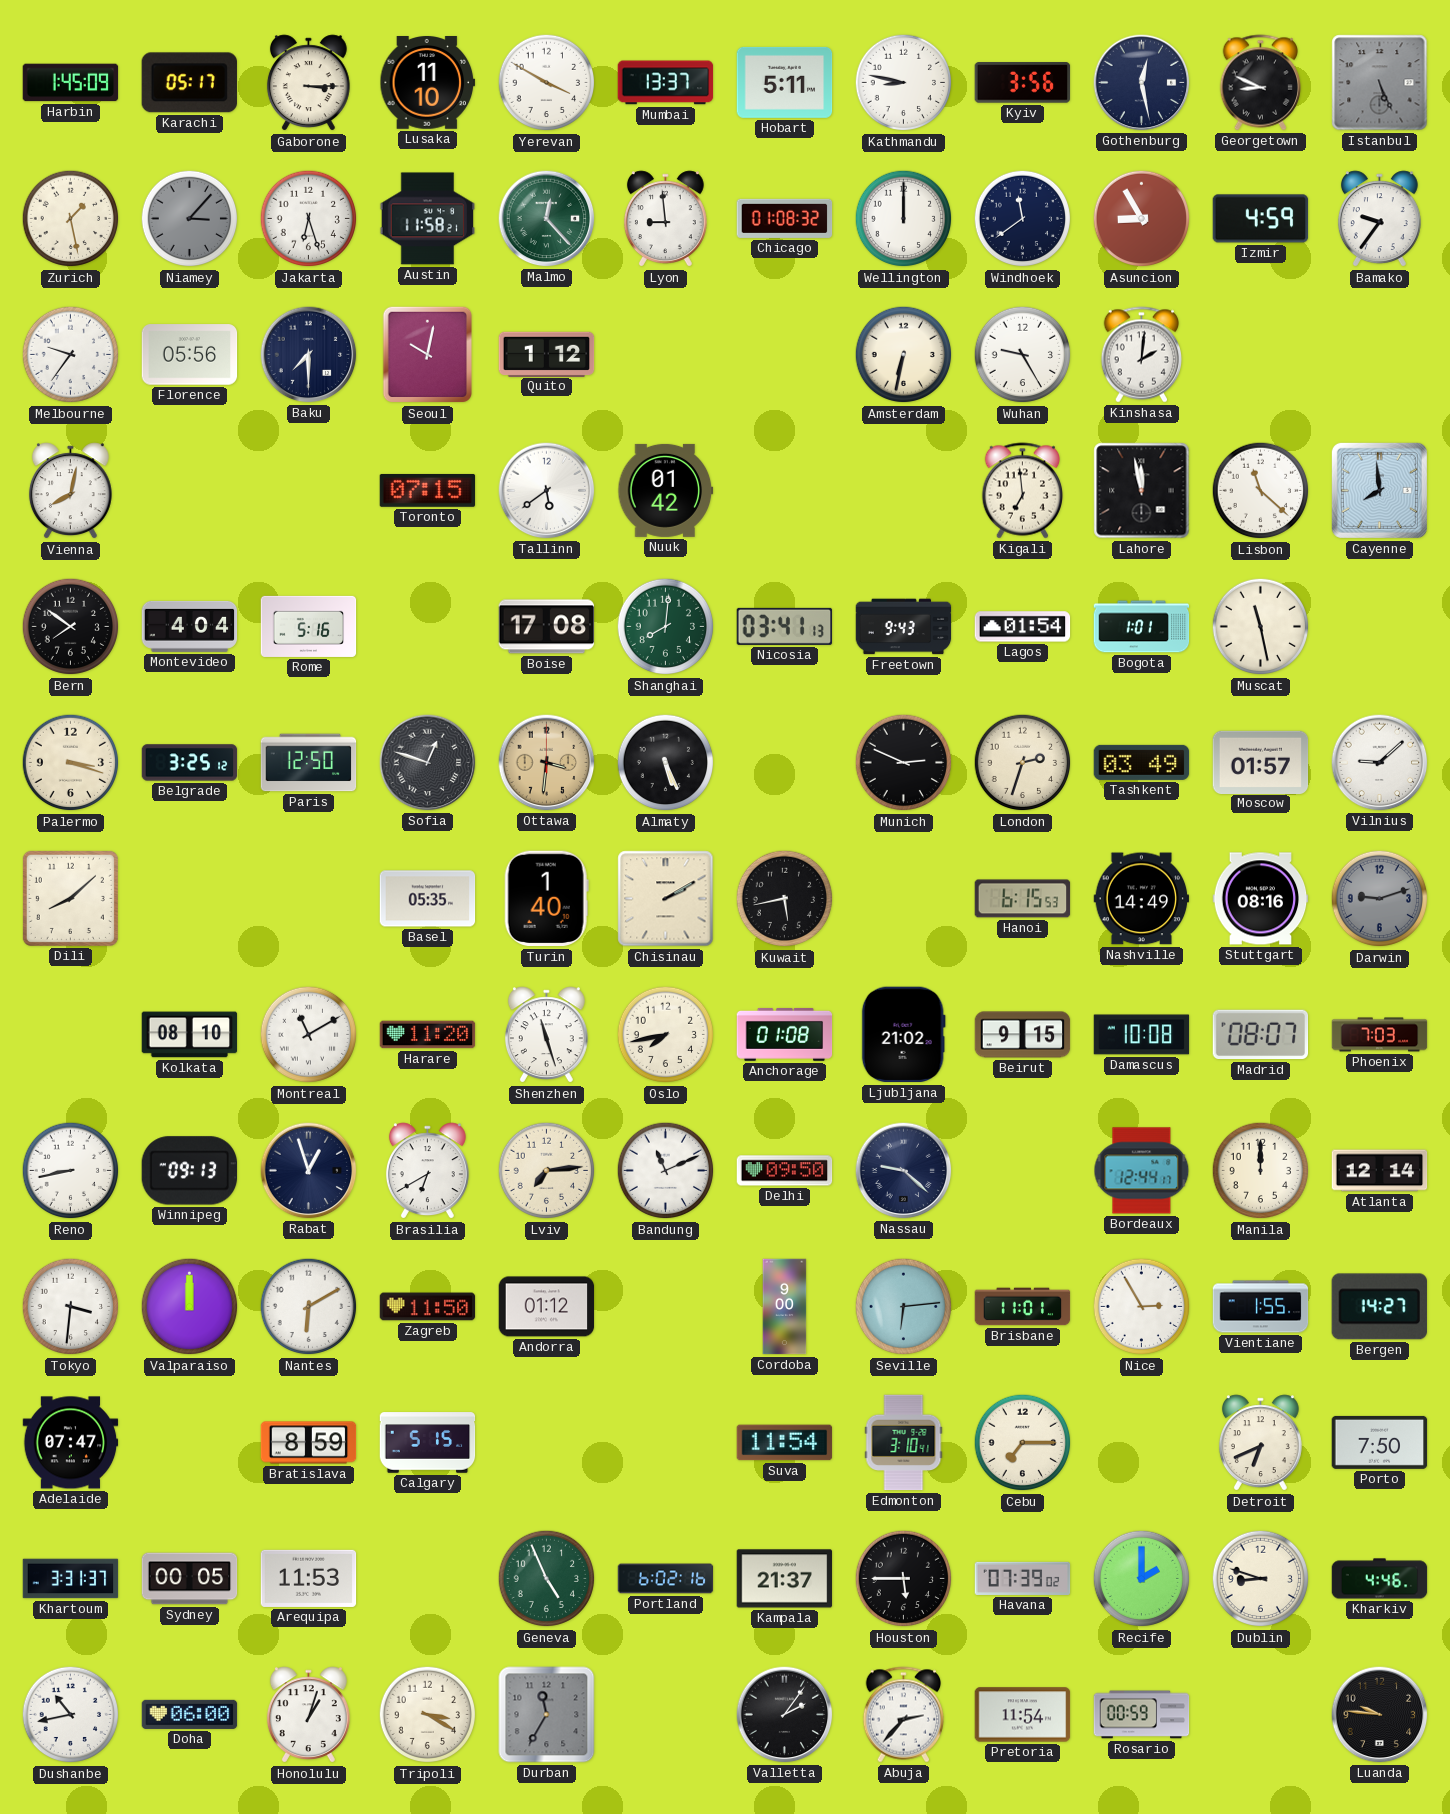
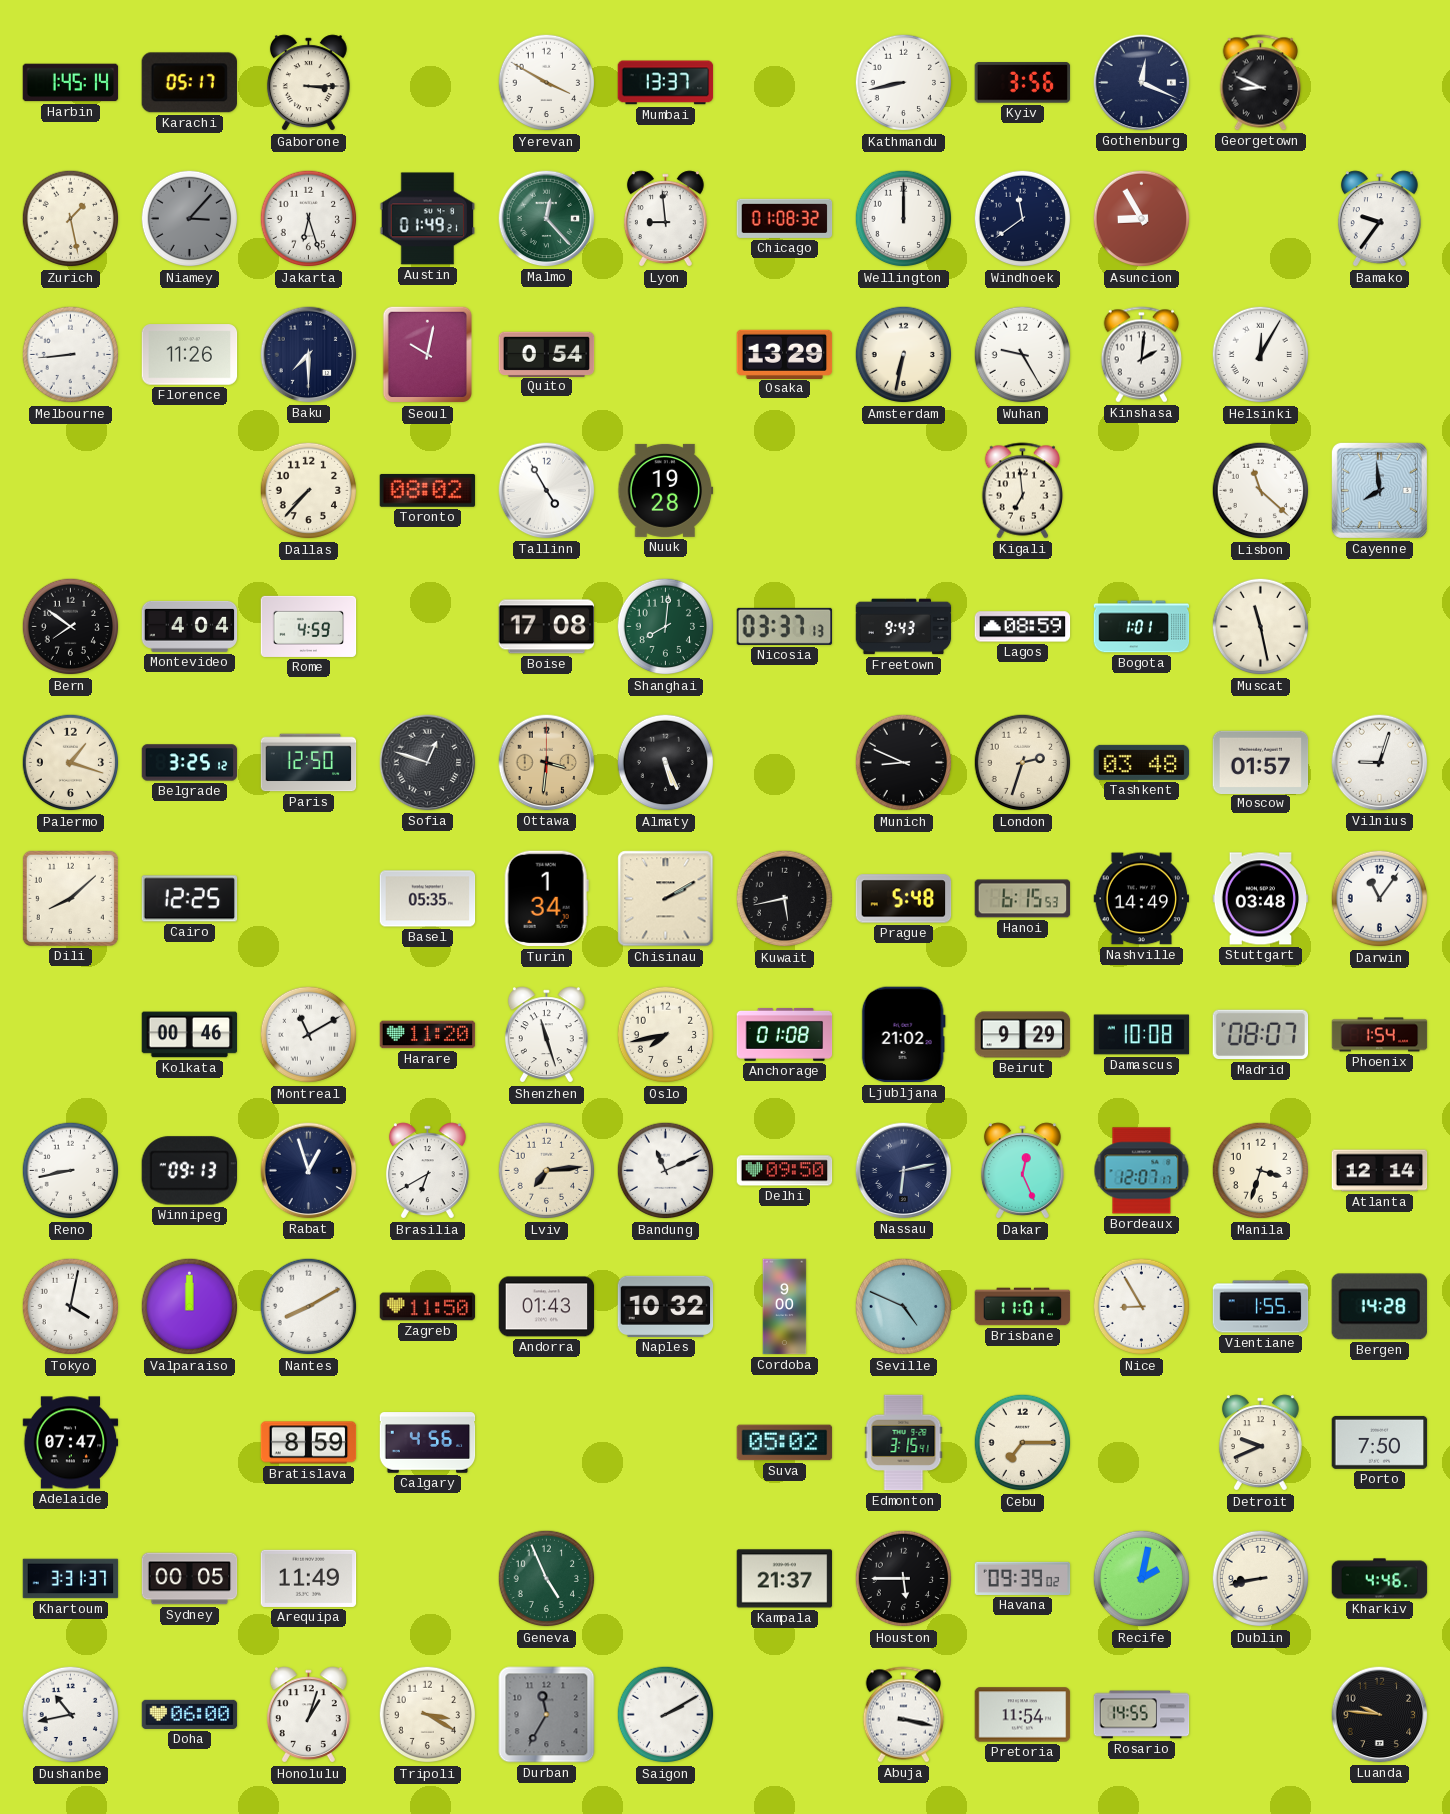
Harbin: 1:45:09 -> 1:45:14
Lusaka: 11:10 -> none
Hobart: 5:11 -> none
Kathmandu: 8:47 -> 8:43
Gothenburg: 12:28 -> 12:19
Istanbul: 5:26 -> none
Austin: 11:58 -> 01:49
Izmir: 4:59 -> none
Melbourne: 9:36 -> 8:44
Florence: 05:56 -> 11:26
Quito: 1:12 -> 0:54
Osaka: none -> 13:29
Helsinki: none -> 12:05
Vienna: 8:02 -> none
Dallas: none -> 7:37
Toronto: 07:15 -> 08:02
Tallinn: 5:39 -> 4:55
Nuuk: 01:42 -> 19:28
Lahore: 11:58 -> none
Rome: 5:16 -> 4:59
Nicosia: 03:41 -> 03:37
Lagos: 01:54 -> 08:59
Palermo: 3:18 -> 1:18
Munich: 2:49 -> 8:49
Tashkent: 03:49 -> 03:48
Vilnius: 9:08 -> 9:03
Cairo: none -> 12:25
Turin: 1:40 -> 1:34
Prague: none -> 5:48
Stuttgart: 08:16 -> 03:48
Darwin: 9:12 -> 11:06
Darwin dial: grey -> white
Kolkata: 08:10 -> 00:46
Beirut: 9:15 -> 9:29
Phoenix: 7:03 -> 1:54
Nassau: 9:22 -> 6:13
Dakar: none -> 12:26
Bordeaux: 12:44 -> 12:07
Manila: 12:00 -> 3:33
Tokyo: 3:31 -> 4:02
Nantes: 6:10 -> 8:10
Andorra: 01:12 -> 01:43
Naples: none -> 10:32
Seville: 6:14 -> 4:49
Nice: 2:55 -> 8:55
Bergen: 14:27 -> 14:28
Calgary: 5:15 -> 4:56
Suva: 11:54 -> 05:02
Edmonton: 3:10 -> 3:15
Detroit: 6:41 -> 9:41
Arequipa: 11:53 -> 11:49
Portland: 6:02 -> none
Havana: 07:39 -> 09:39
Recife: 2:00 -> 2:02
Dublin: 8:48 -> 8:43
Saigon: none -> 2:10
Valletta: 2:06 -> none
Abuja: 2:37 -> 3:17
Rosario: 00:59 -> 14:55
